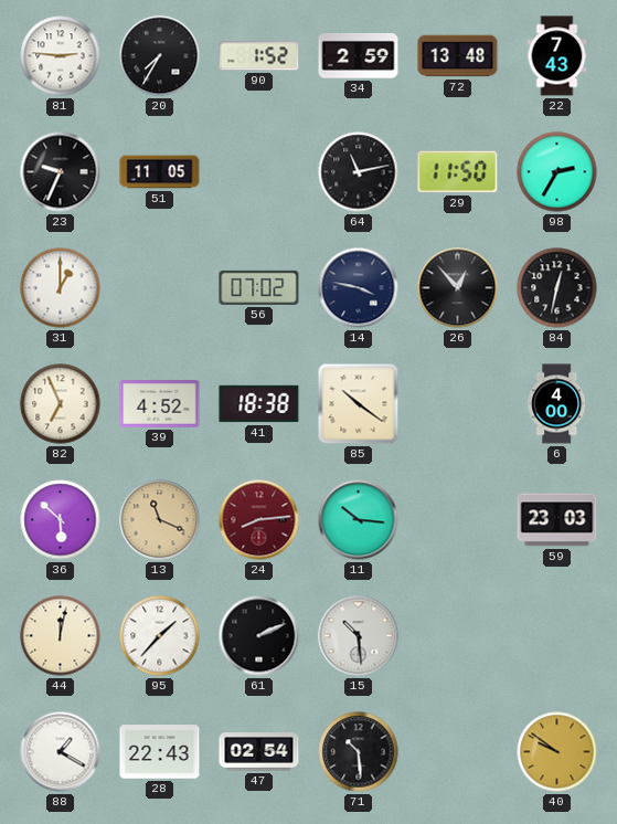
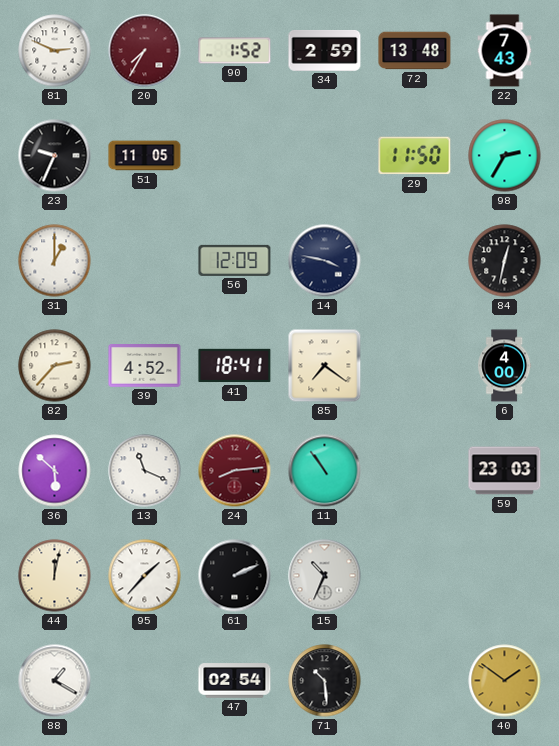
81: 2:46 -> 2:49
20 dial: black -> burgundy
64: 11:13 -> none
56: 07:02 -> 12:09
26: 12:53 -> none
82: 6:56 -> 2:37
41: 18:38 -> 18:41
85: 10:21 -> 7:21
13 dial: champagne -> white
11: 10:16 -> 10:54
15: 10:29 -> 10:34
28: 22:43 -> none
40: 9:51 -> 1:51
